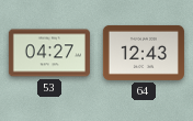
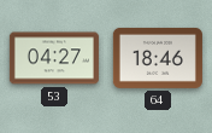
64: 12:43 -> 18:46
